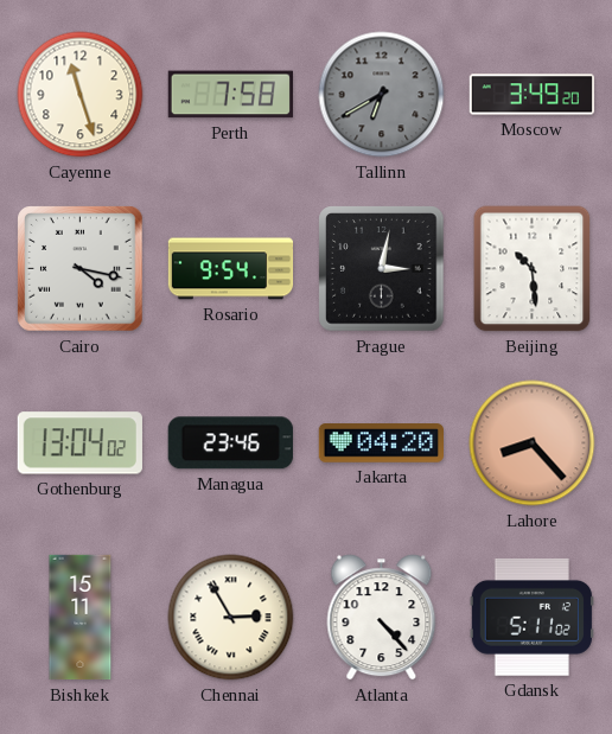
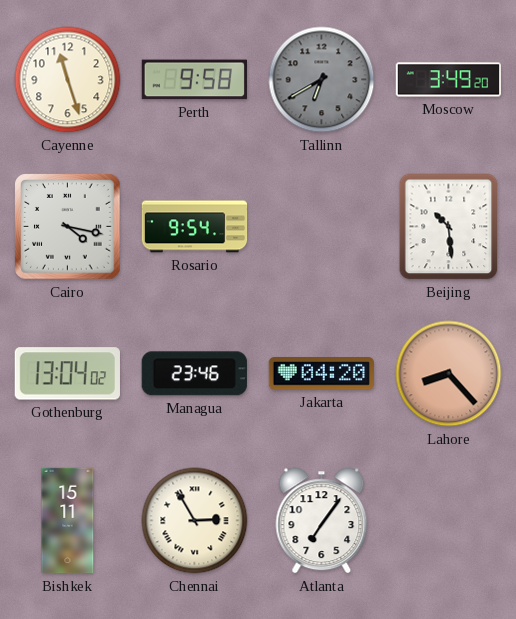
Perth: 7:58 -> 9:58
Prague: 3:02 -> none
Atlanta: 4:23 -> 7:06
Gdansk: 5:11 -> none
